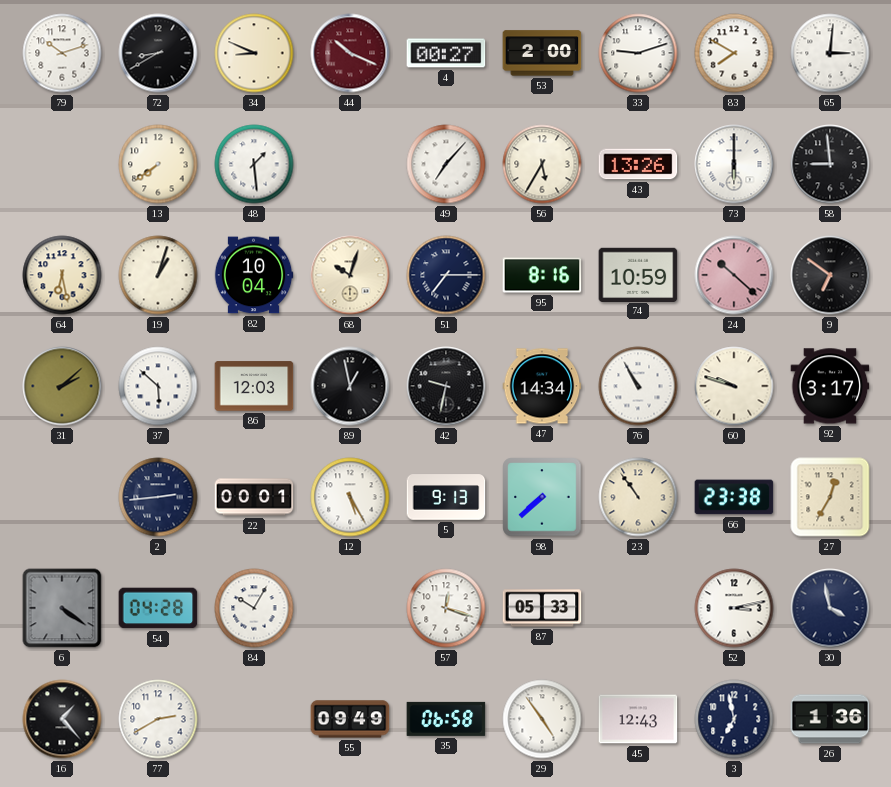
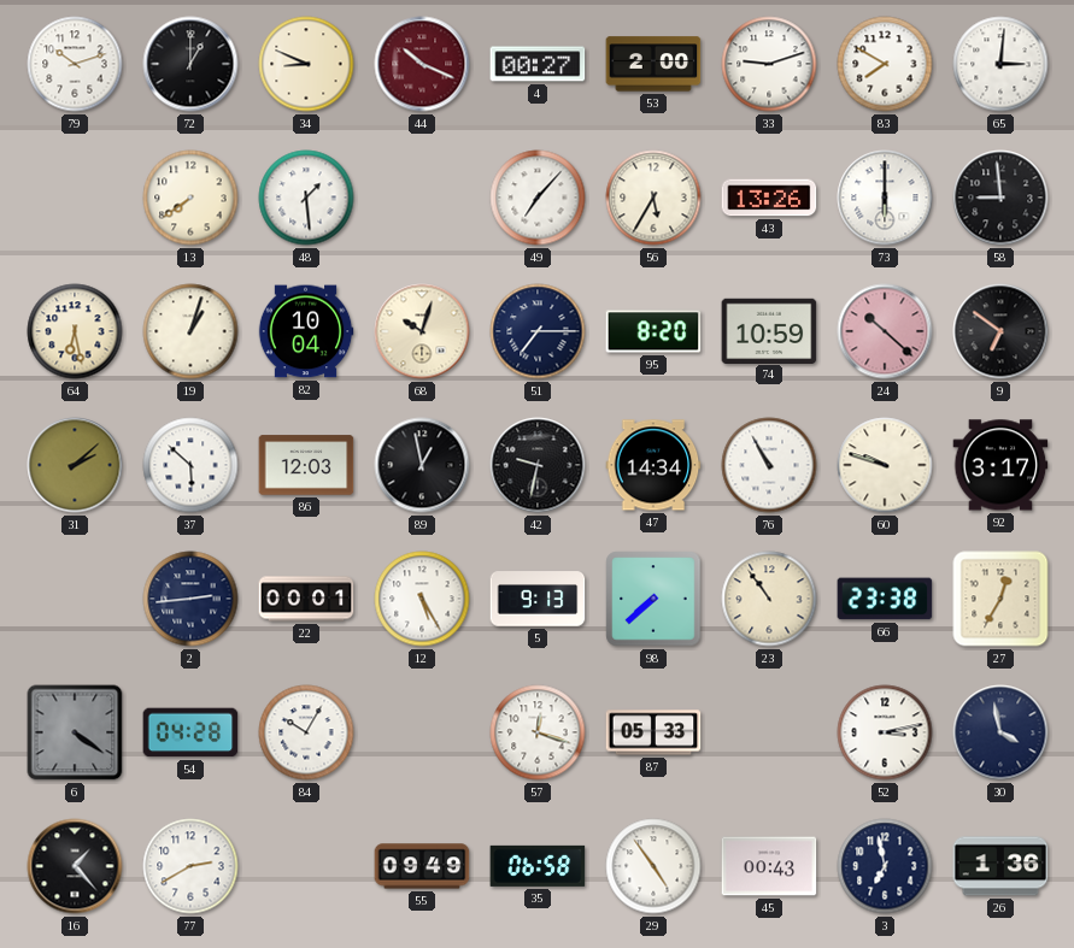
72: 8:40 -> 1:00
95: 8:16 -> 8:20
45: 12:43 -> 00:43
